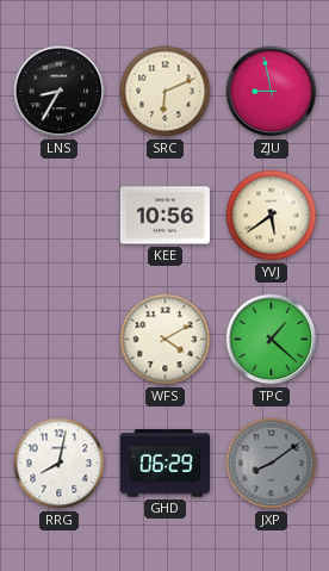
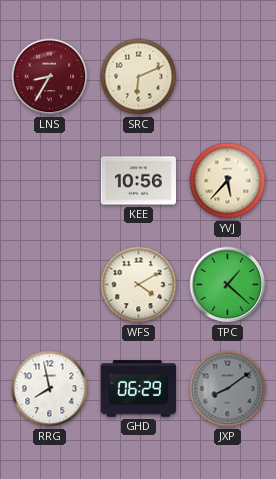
LNS dial: black -> burgundy
ZJU: 8:58 -> none
YVJ: 5:39 -> 5:37
RRG: 8:02 -> 7:58
